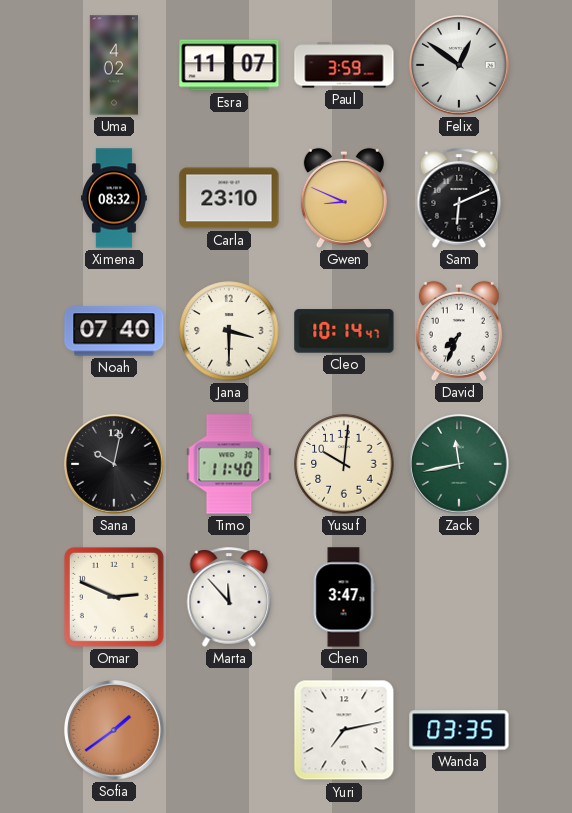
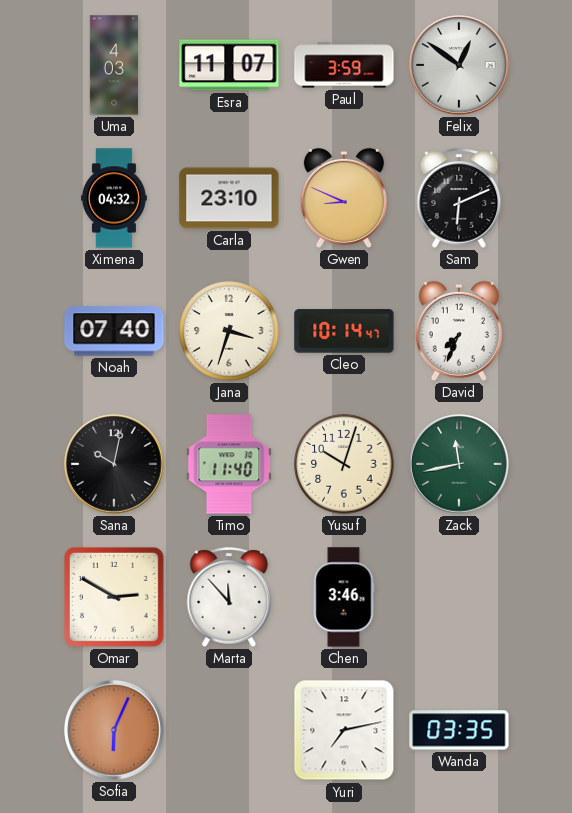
Uma: 4:02 -> 4:03
Ximena: 08:32 -> 04:32
Jana: 3:30 -> 3:33
Yusuf: 10:01 -> 10:03
Omar: 2:49 -> 2:50
Chen: 3:47 -> 3:46
Sofia: 1:39 -> 6:04
